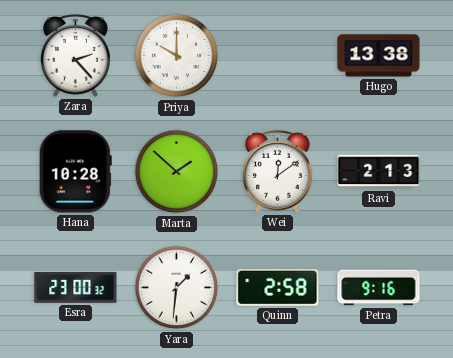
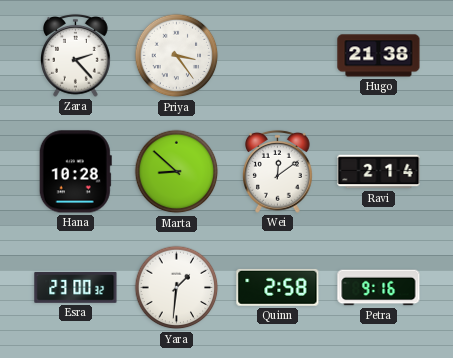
Priya: 10:00 -> 3:24
Hugo: 13:38 -> 21:38
Marta: 1:52 -> 8:52
Ravi: 2:13 -> 2:14
